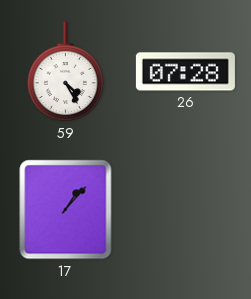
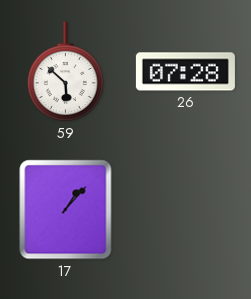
59: 4:25 -> 5:52
